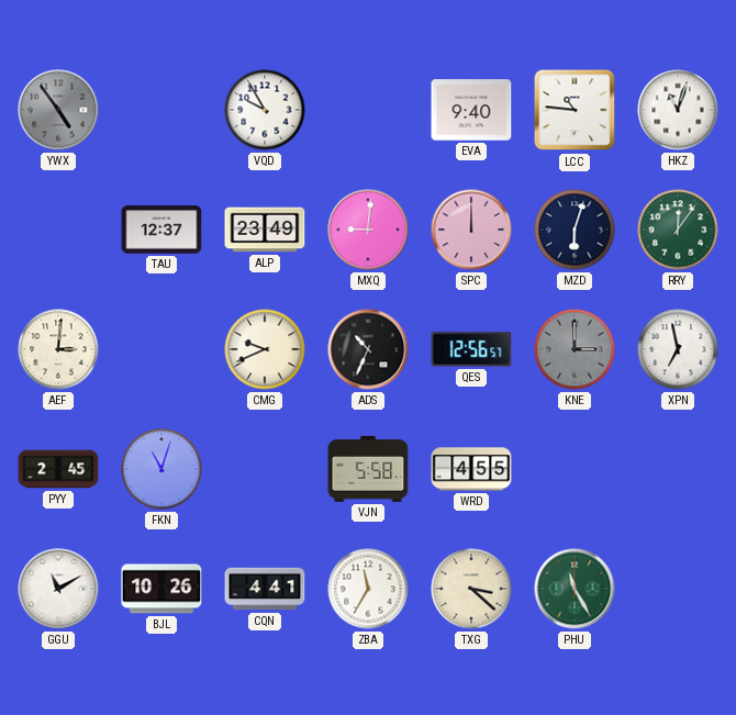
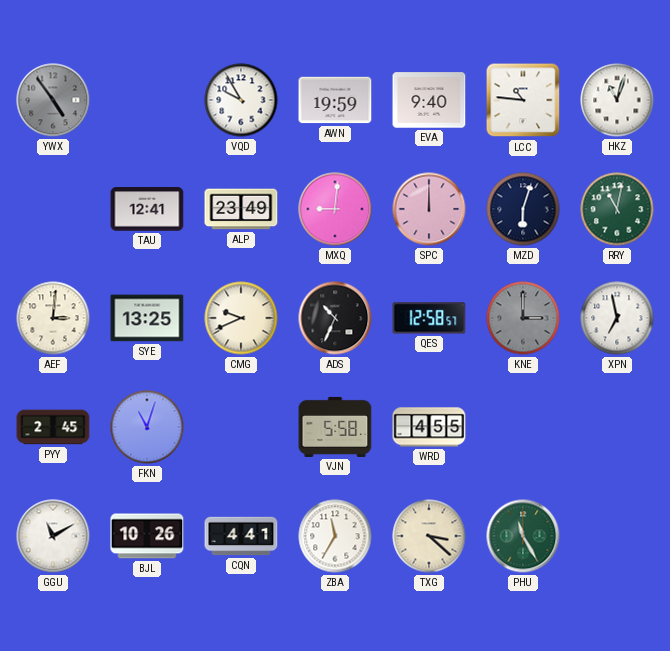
AWN: none -> 19:59
TAU: 12:37 -> 12:41
RRY: 12:06 -> 11:02
SYE: none -> 13:25
QES: 12:56 -> 12:58
